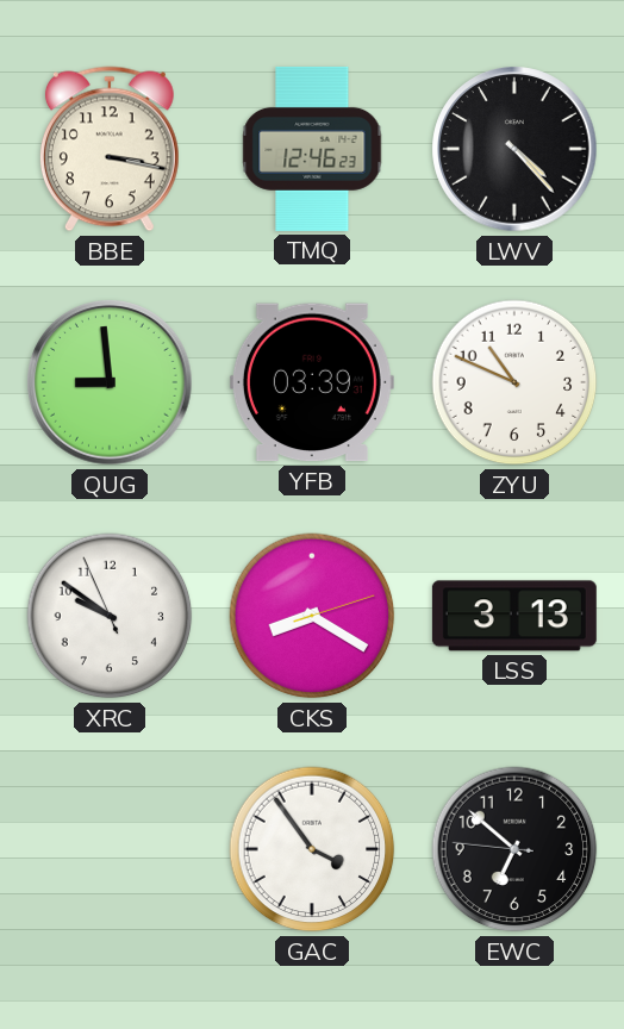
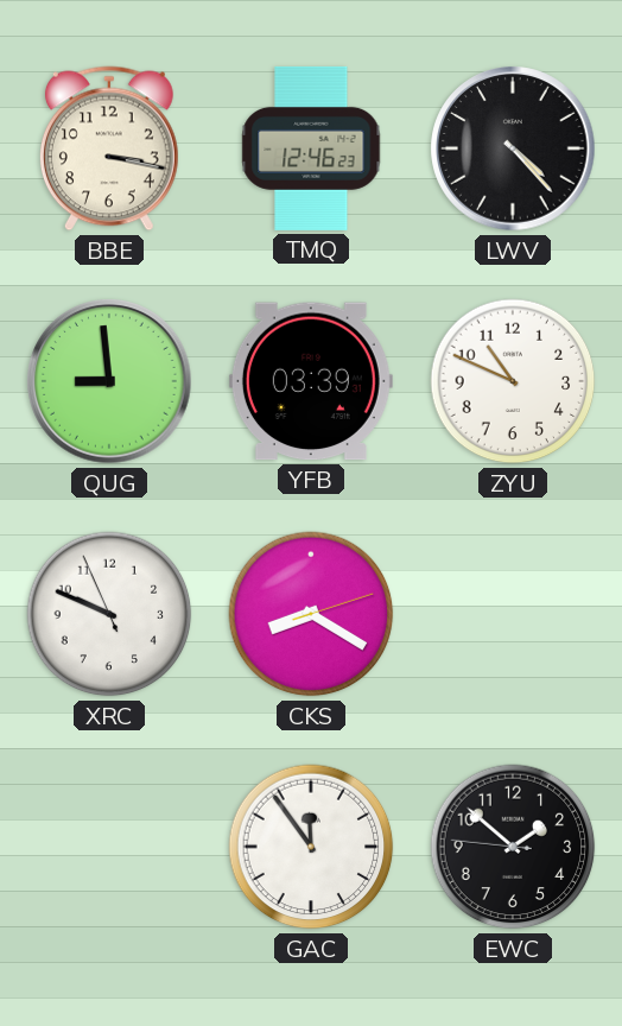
XRC: 9:50 -> 9:48
LSS: 3:13 -> none
GAC: 3:54 -> 11:54
EWC: 6:51 -> 1:51
